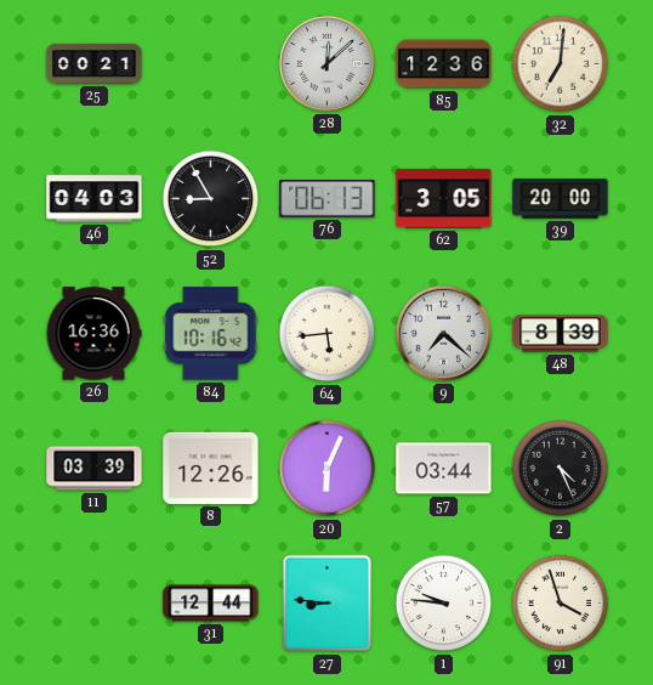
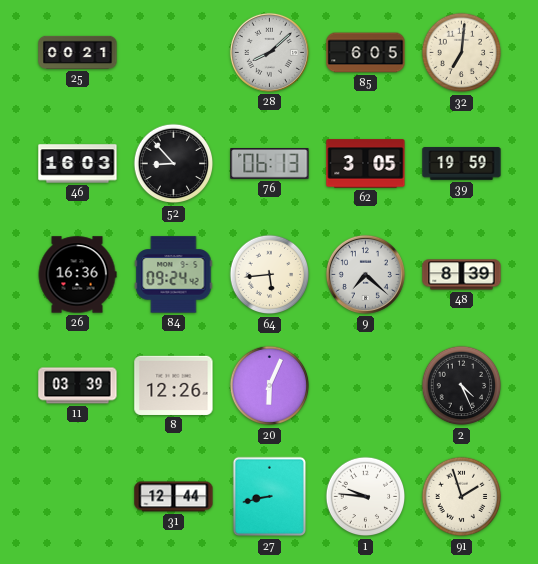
28: 12:08 -> 8:08
85: 12:36 -> 6:05
46: 04:03 -> 16:03
52: 8:55 -> 8:53
39: 20:00 -> 19:59
84: 10:16 -> 09:24
57: 03:44 -> none
27: 8:46 -> 8:43
91: 3:57 -> 1:57
